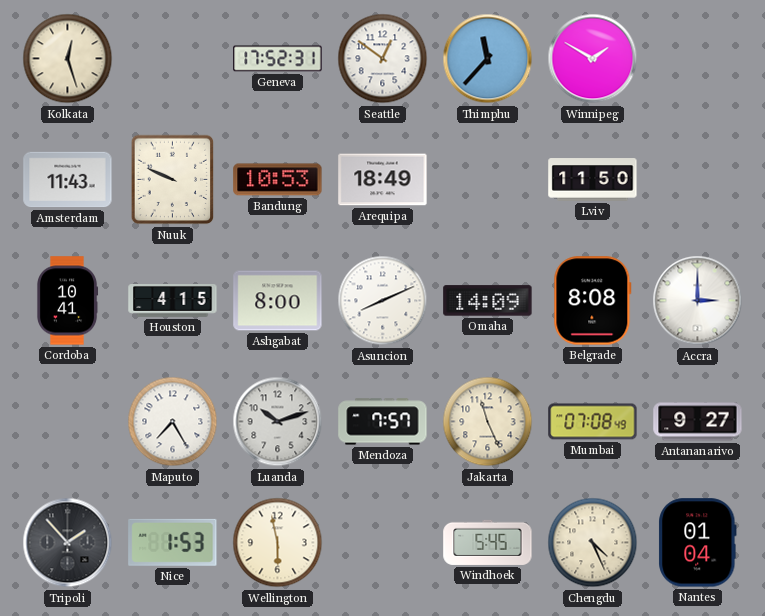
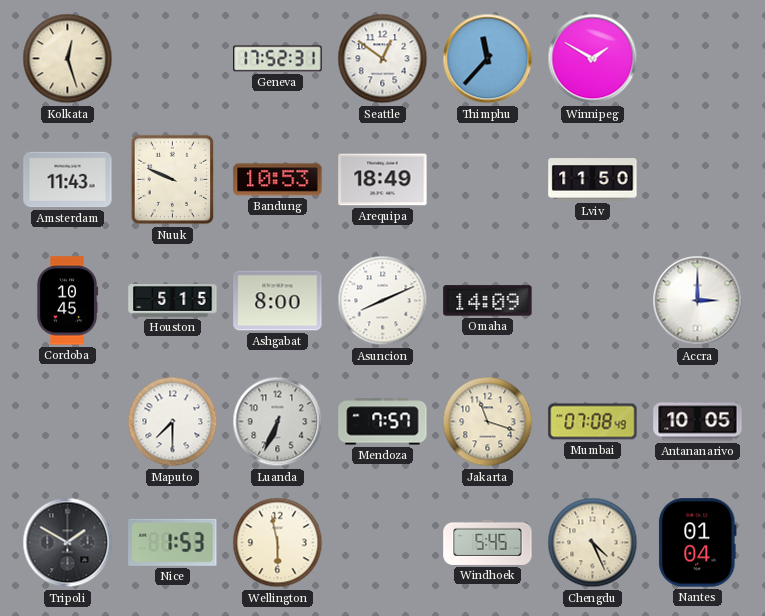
Cordoba: 10:41 -> 10:45
Houston: 4:15 -> 5:15
Belgrade: 8:08 -> none
Maputo: 7:25 -> 7:30
Luanda: 10:12 -> 6:34
Jakarta: 11:26 -> 11:18
Antananarivo: 9:27 -> 10:05
Tripoli: 1:53 -> 1:50
